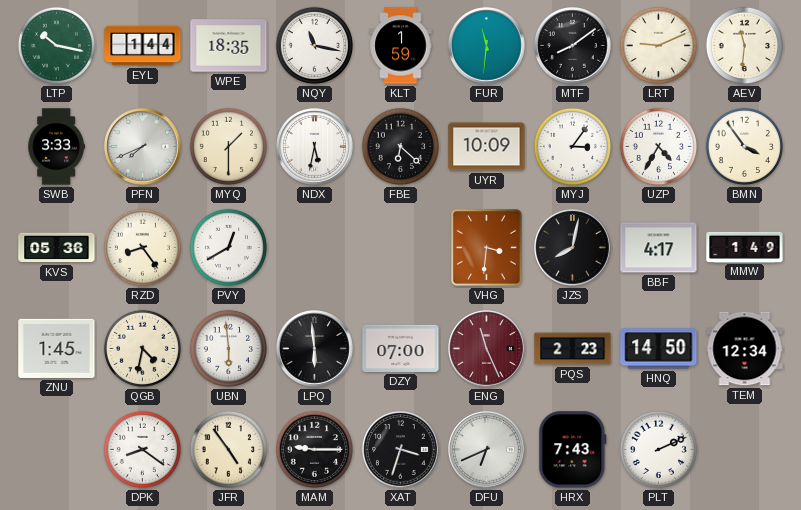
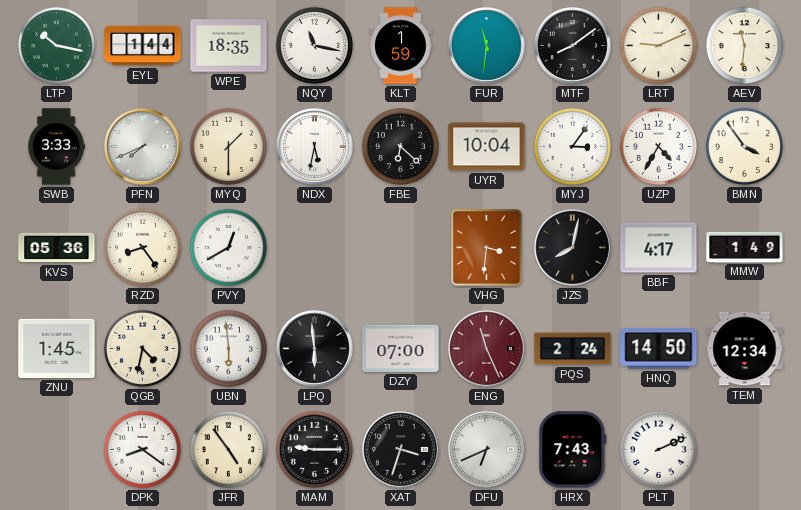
UYR: 10:09 -> 10:04
PQS: 2:23 -> 2:24
